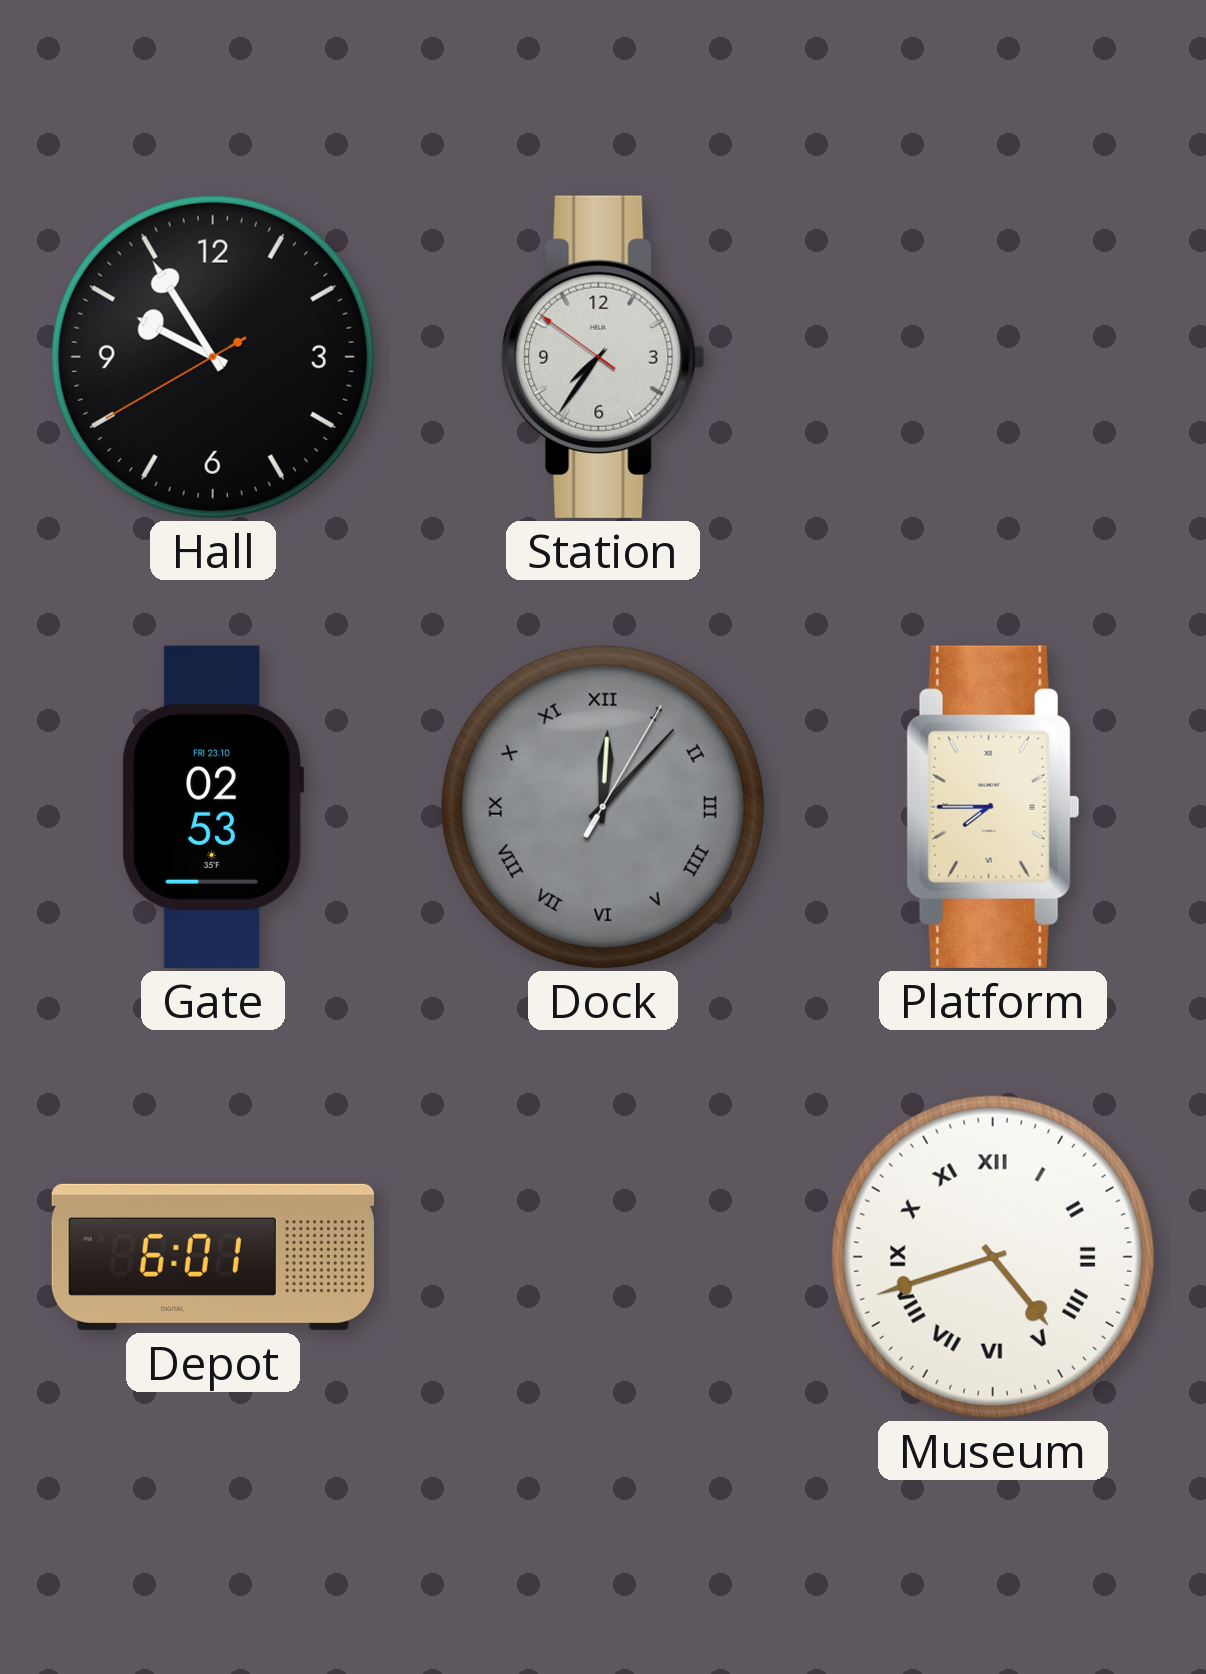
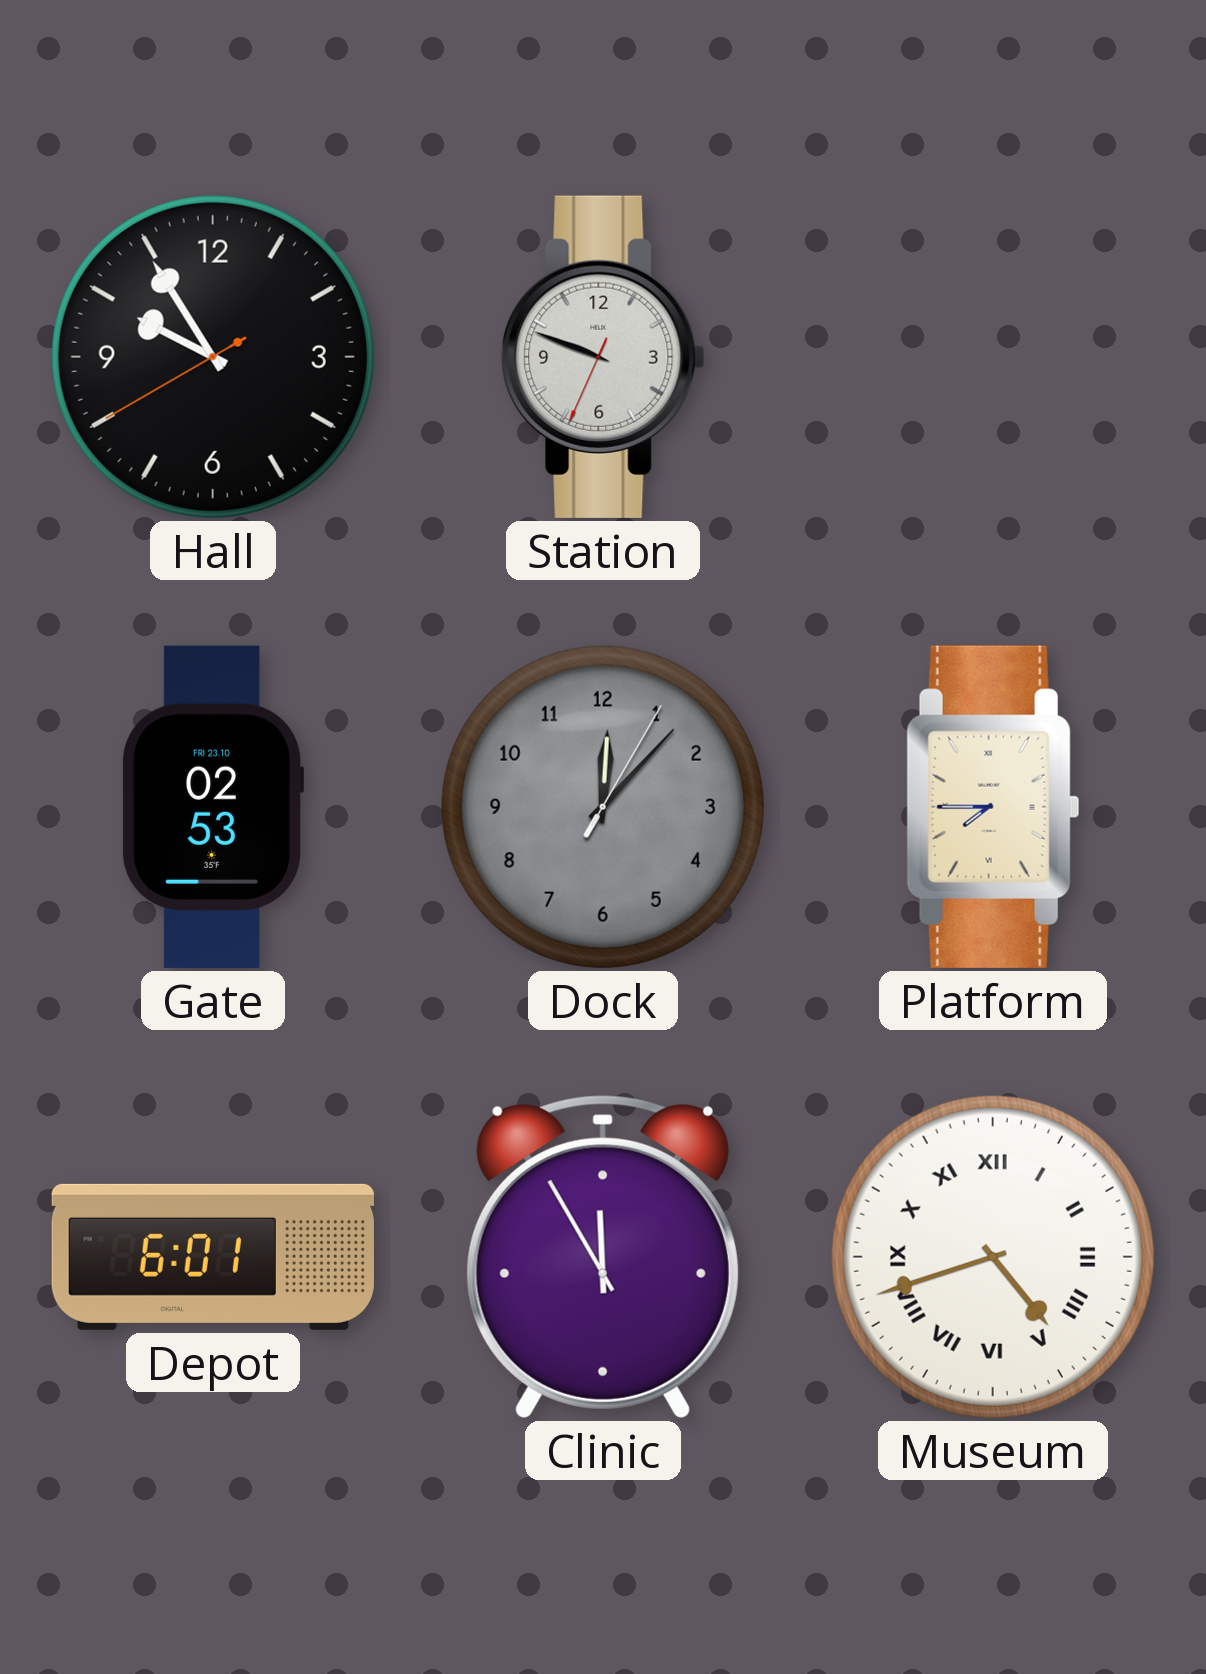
Station: 7:35 -> 9:48
Dock numerals: Roman -> Arabic
Clinic: none -> 11:55
